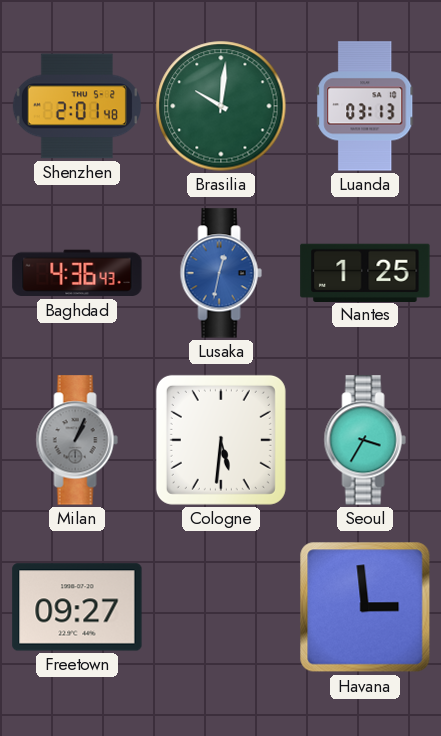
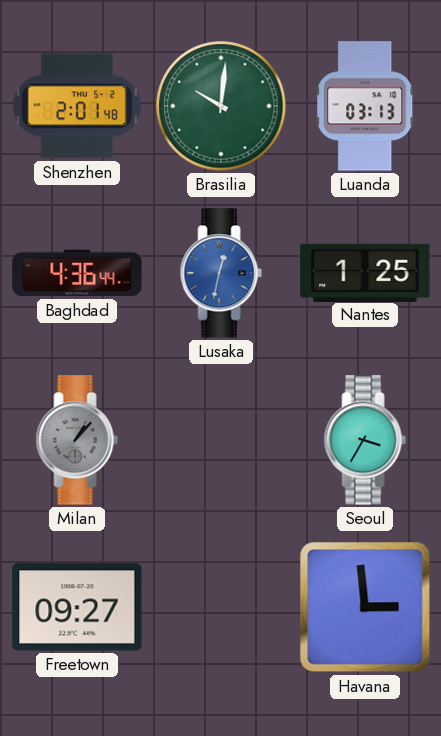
Baghdad: 4:36:43 -> 4:36:44
Milan: 1:04 -> 1:07
Cologne: 5:31 -> none
